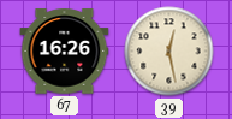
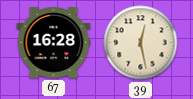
67: 16:26 -> 16:28
